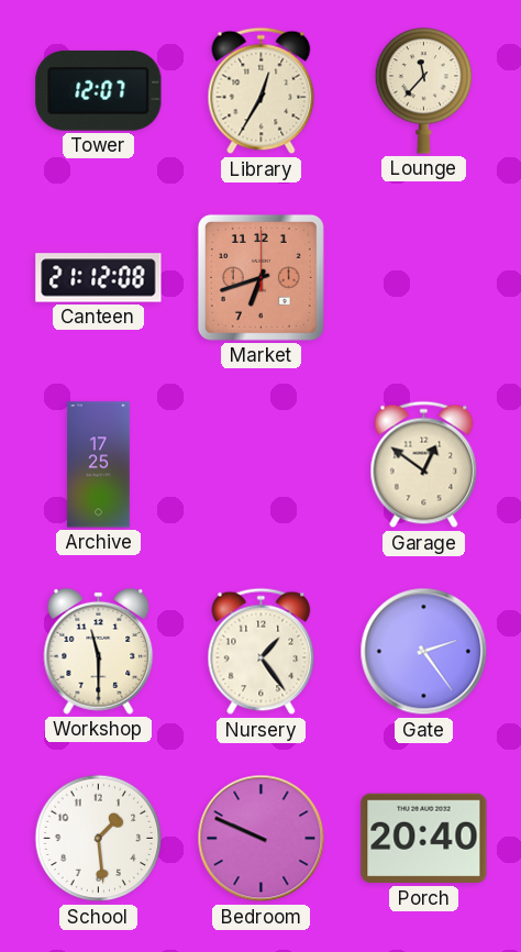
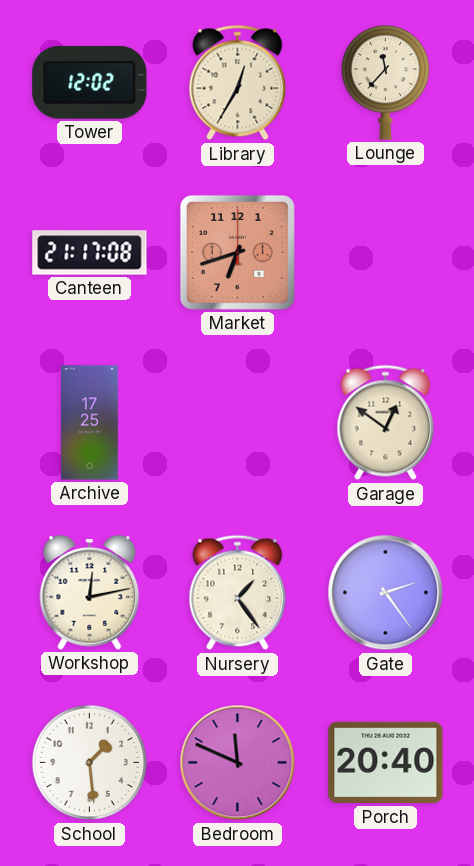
Tower: 12:07 -> 12:02
Canteen: 21:12 -> 21:17
Workshop: 11:30 -> 12:13
Bedroom: 9:49 -> 11:49
